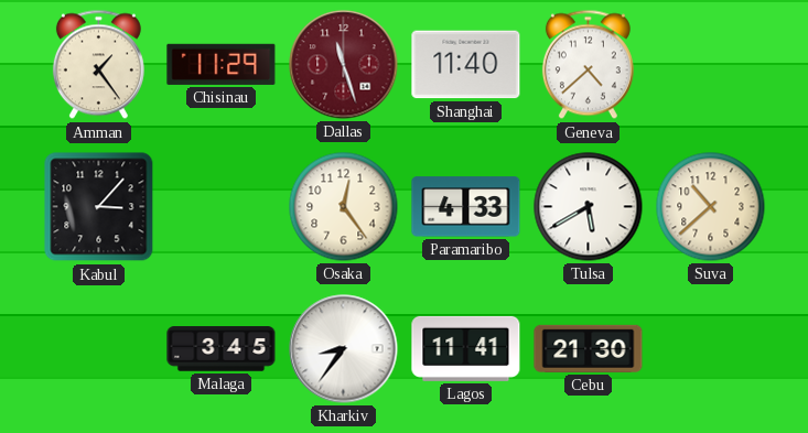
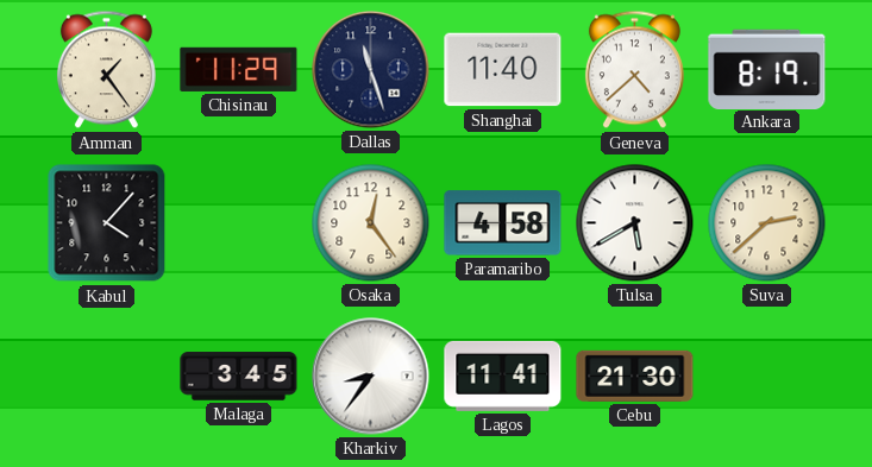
Dallas dial: burgundy -> navy
Ankara: none -> 8:19
Kabul: 3:07 -> 4:07
Paramaribo: 4:33 -> 4:58
Suva: 10:38 -> 2:38
